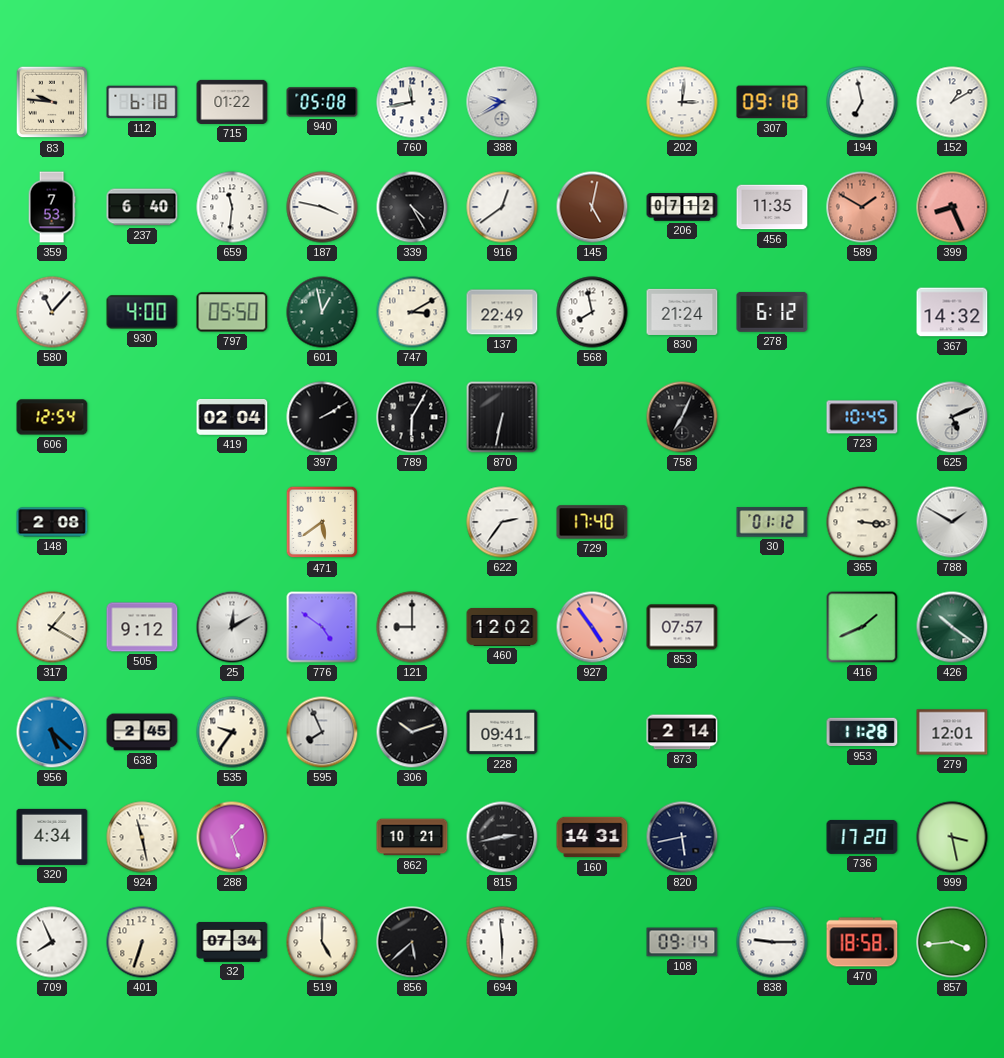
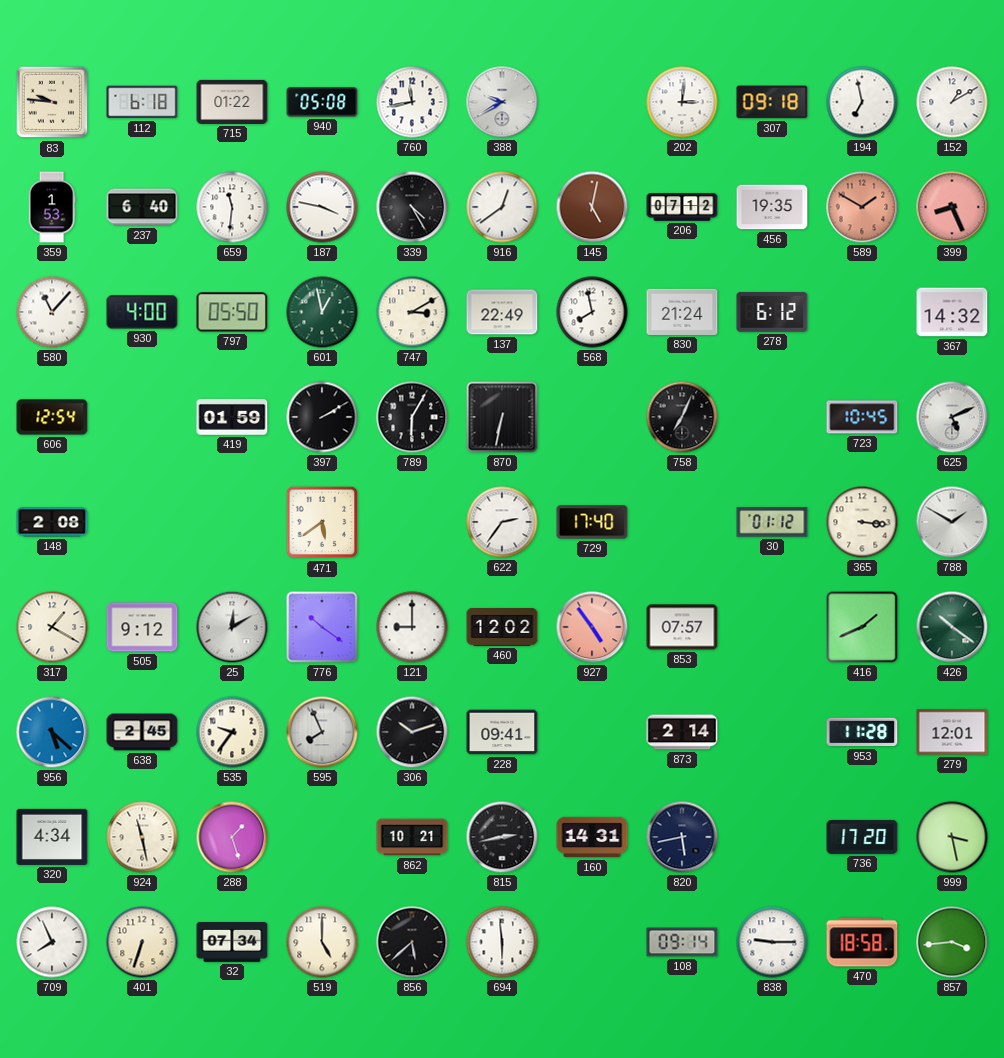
359: 7:53 -> 1:53
456: 11:35 -> 19:35
419: 02:04 -> 01:59
776: 4:51 -> 10:21
